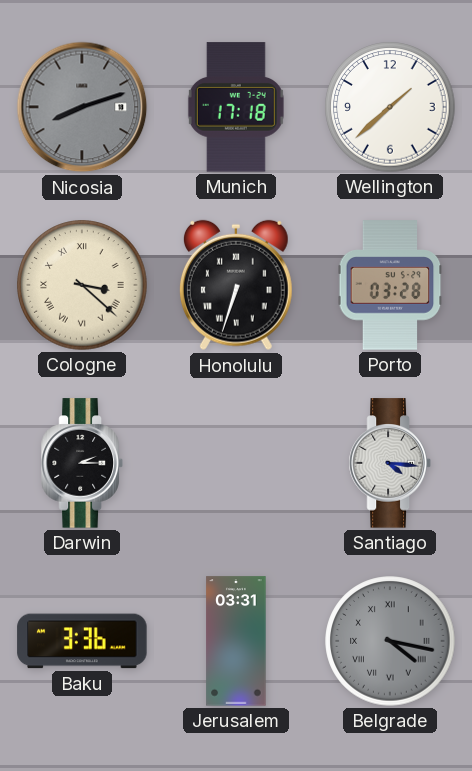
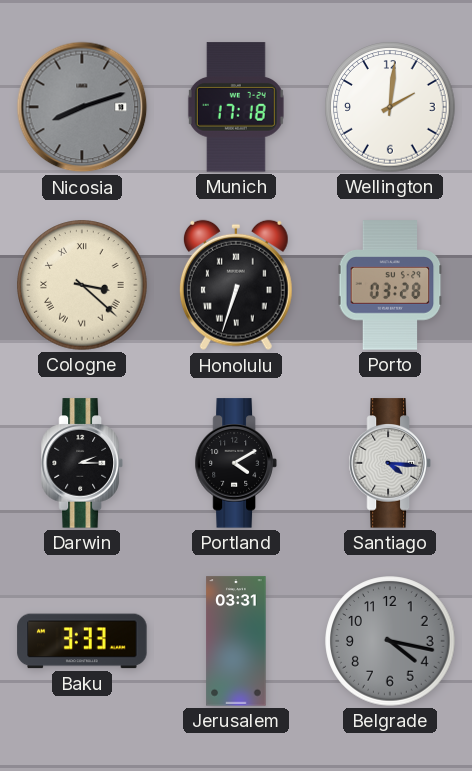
Wellington: 1:38 -> 2:01
Portland: none -> 4:10
Baku: 3:36 -> 3:33
Belgrade numerals: Roman -> Arabic
